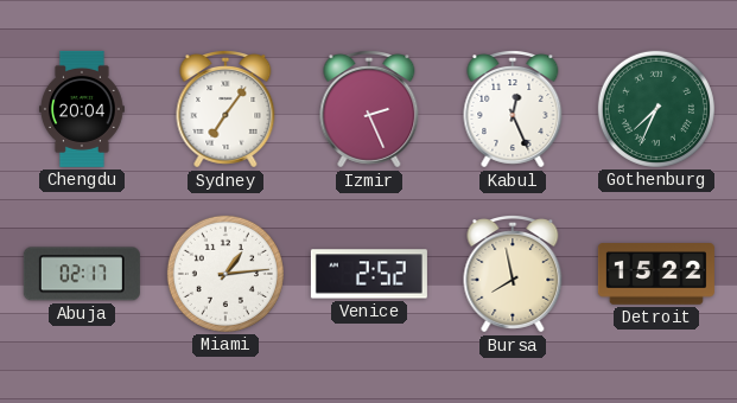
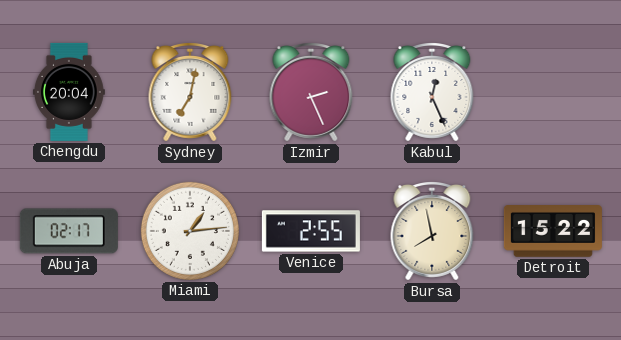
Sydney: 7:06 -> 7:02
Gothenburg: 7:34 -> none
Venice: 2:52 -> 2:55
